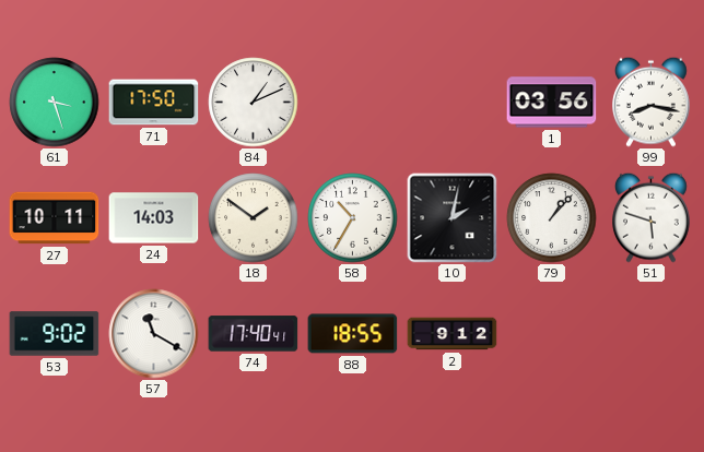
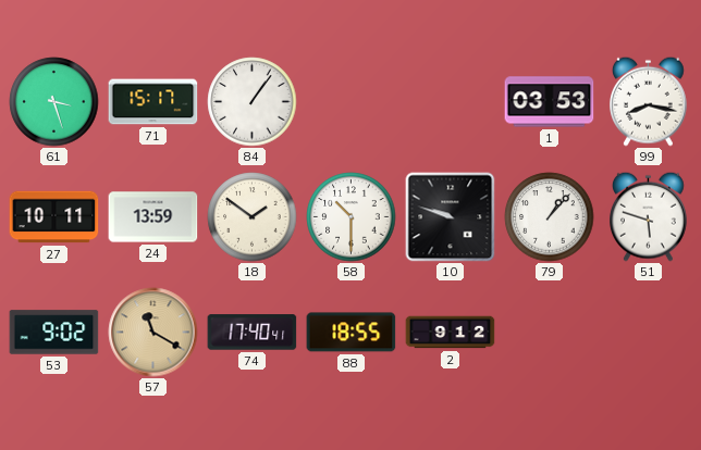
71: 17:50 -> 15:17
84: 1:11 -> 1:06
1: 03:56 -> 03:53
24: 14:03 -> 13:59
58: 10:35 -> 10:30
10: 2:02 -> 9:48
57 dial: white -> champagne
